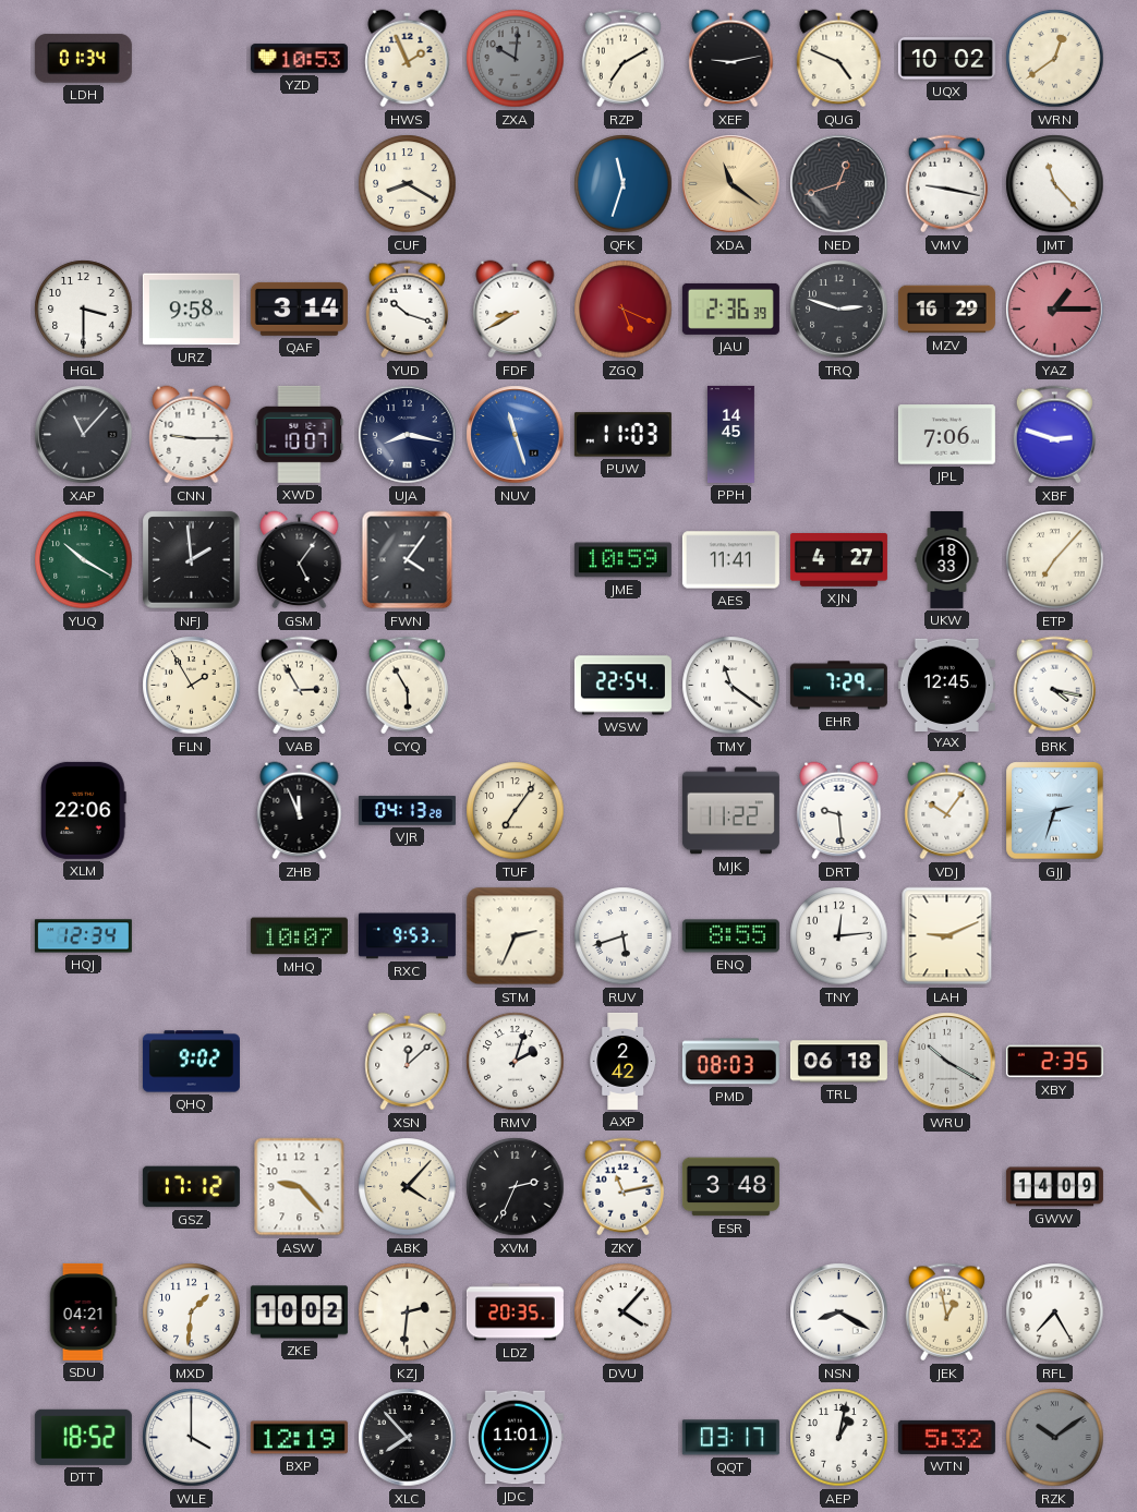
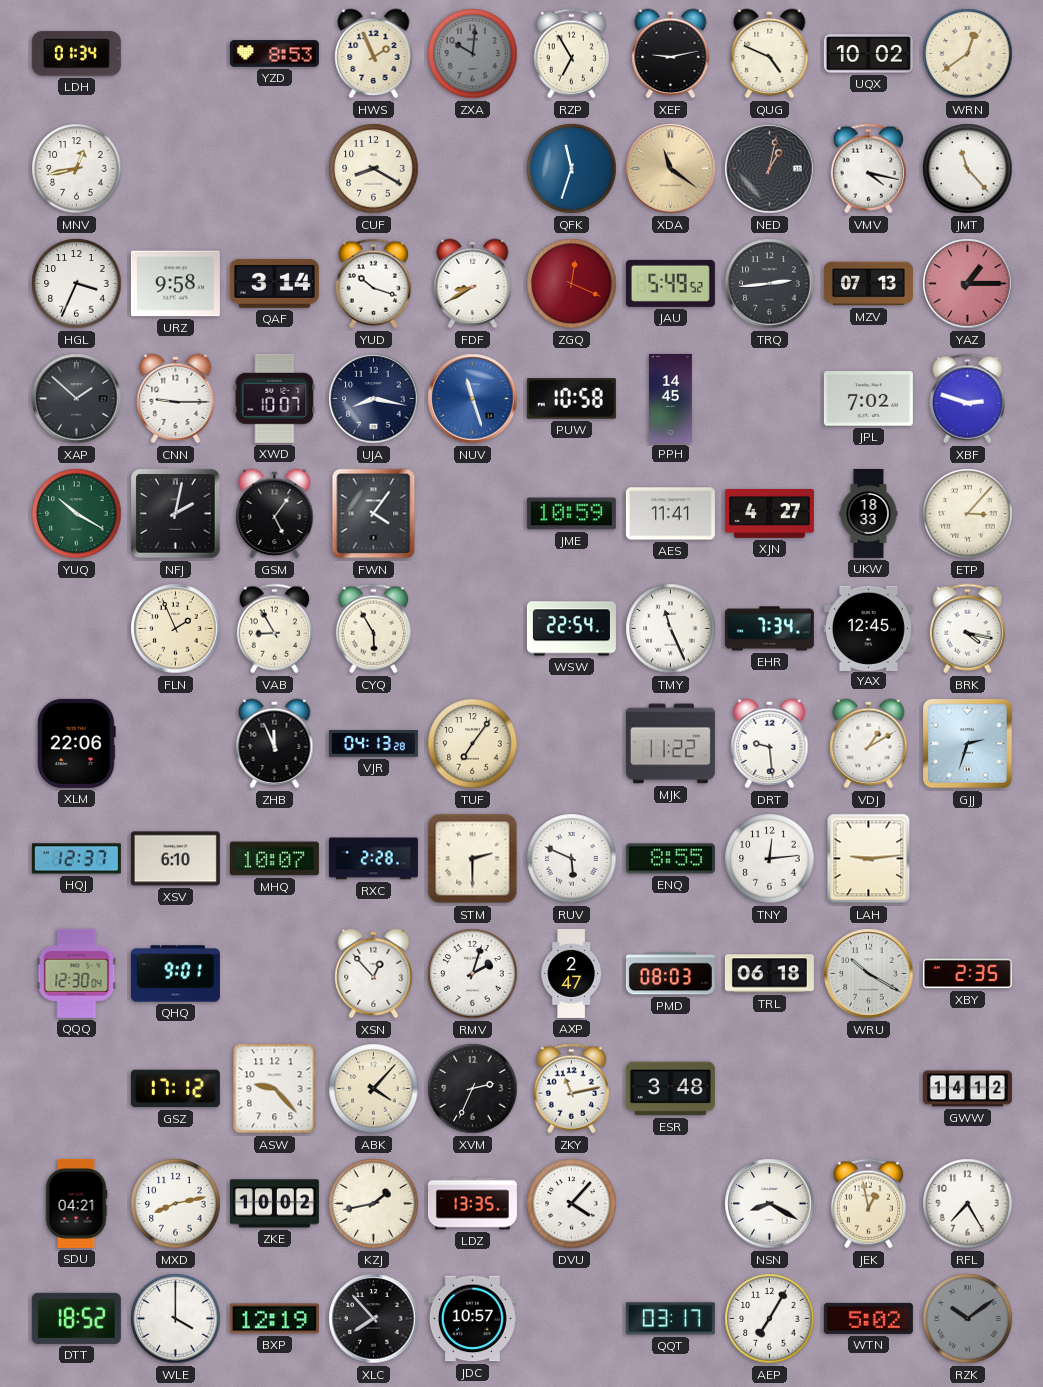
YZD: 10:53 -> 8:53
RZP: 7:10 -> 6:55
MNV: none -> 12:43
NED: 12:42 -> 1:02
VMV: 9:17 -> 4:17
HGL: 3:30 -> 3:34
ZGQ: 5:19 -> 12:19
JAU: 2:36 -> 5:49
TRQ: 2:48 -> 2:44
MZV: 16:29 -> 07:13
XAP: 11:07 -> 1:52
PUW: 11:03 -> 10:58
JPL: 7:06 -> 7:02
NFJ: 1:59 -> 2:02
ETP: 7:07 -> 3:07
FLN: 1:55 -> 1:56
VAB: 2:55 -> 8:55
TMY: 11:21 -> 11:26
EHR: 7:29 -> 7:34
VDJ: 10:06 -> 1:10
HQJ: 12:34 -> 12:37
XSV: none -> 6:10
RXC: 9:53 -> 2:28
STM: 2:34 -> 2:30
RUV: 5:42 -> 5:49
LAH: 9:11 -> 9:14
QQQ: none -> 12:30
QHQ: 9:02 -> 9:01
XSN: 12:08 -> 12:53
AXP: 2:42 -> 2:47
GWW: 14:09 -> 14:12
MXD: 1:31 -> 8:13
KZJ: 2:31 -> 1:43
LDZ: 20:35 -> 13:35
JDC: 11:01 -> 10:57
AEP: 1:02 -> 7:05
WTN: 5:32 -> 5:02
